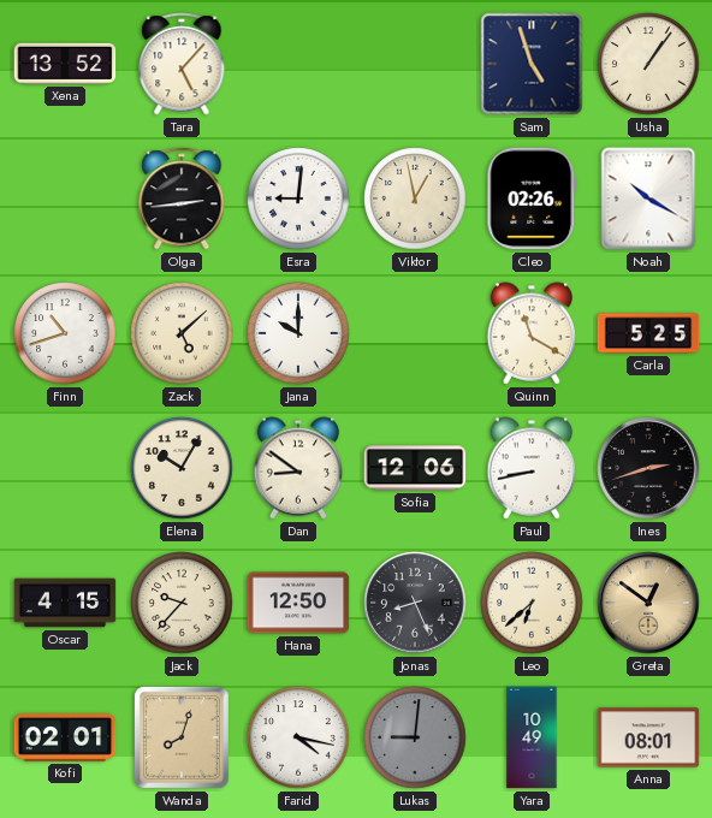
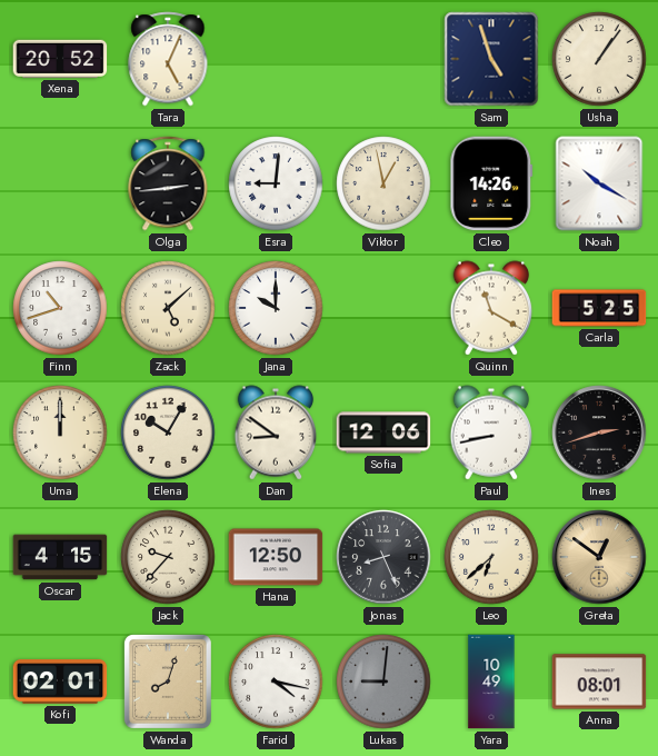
Xena: 13:52 -> 20:52
Tara: 5:07 -> 5:04
Cleo: 02:26 -> 14:26
Uma: none -> 12:00
